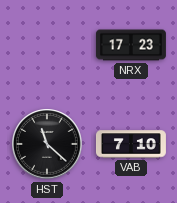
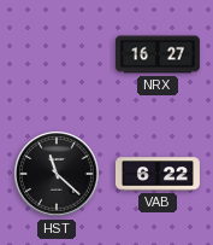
NRX: 17:23 -> 16:27
VAB: 7:10 -> 6:22
